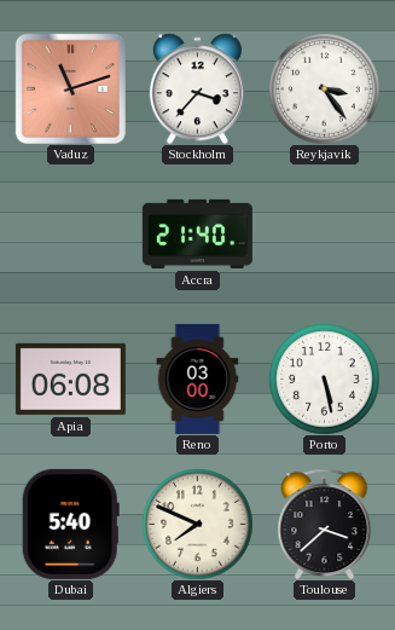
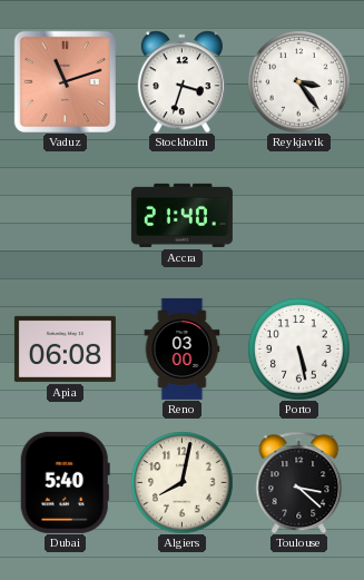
Stockholm: 3:37 -> 3:33
Algiers: 7:49 -> 8:02
Toulouse: 3:38 -> 3:22
